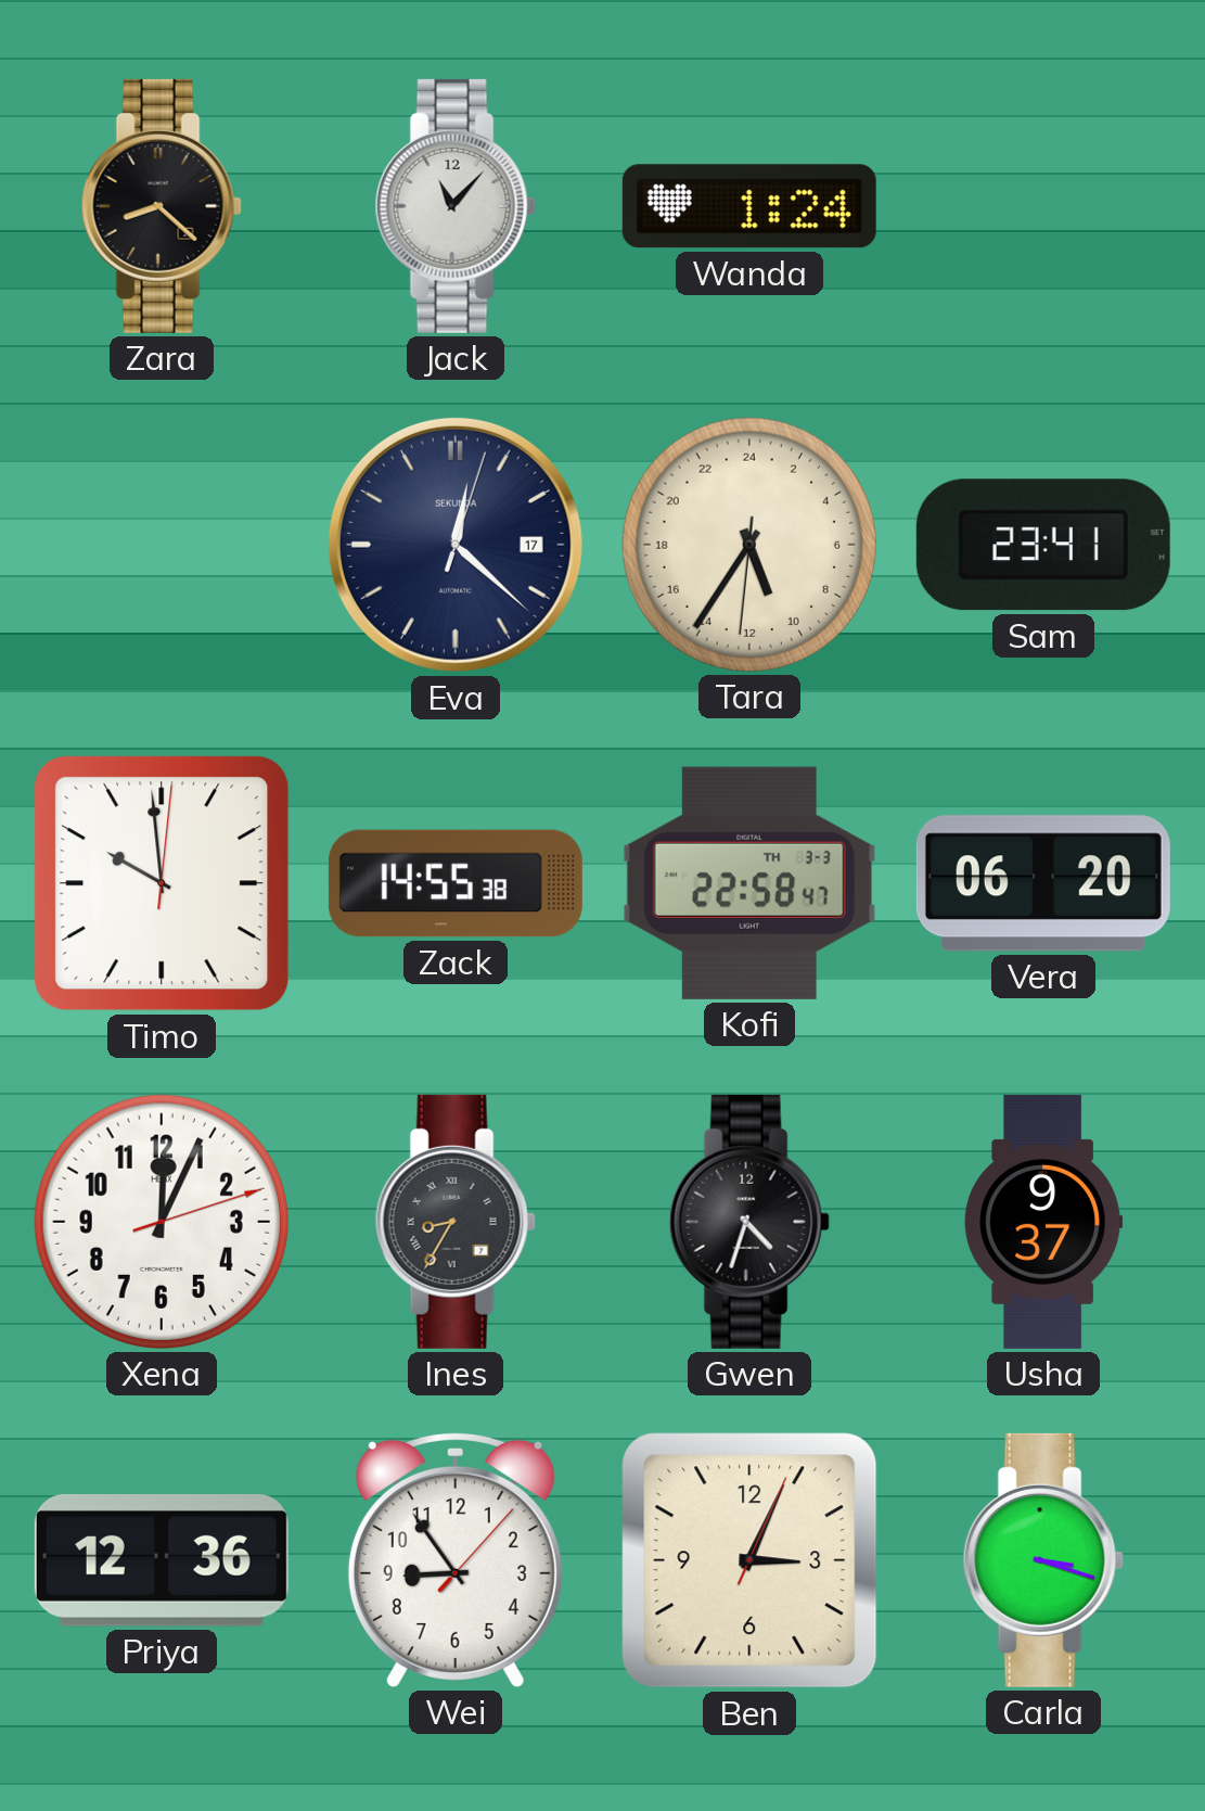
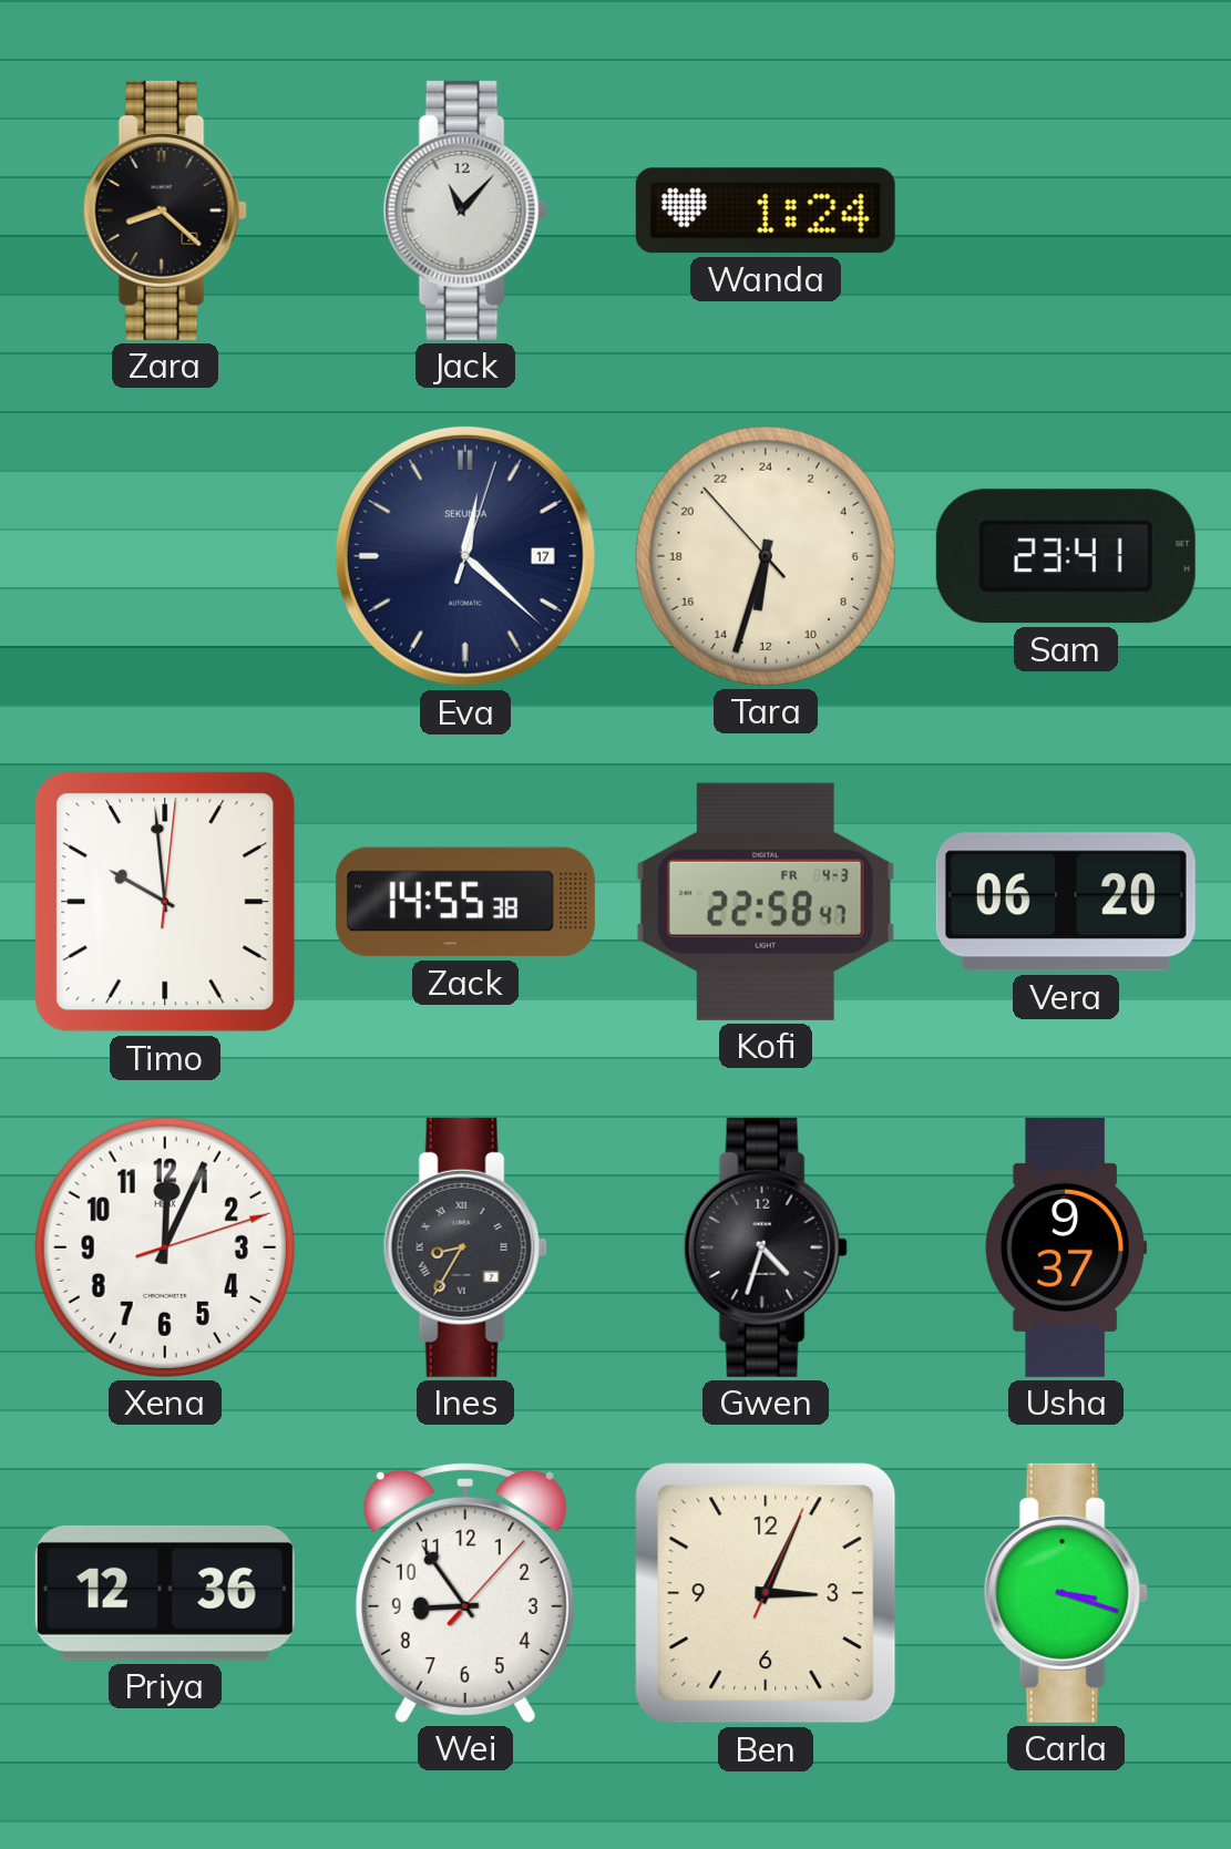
Tara: 10:35 -> 12:32
Kofi date: TH 3-3 -> FR 4-3
